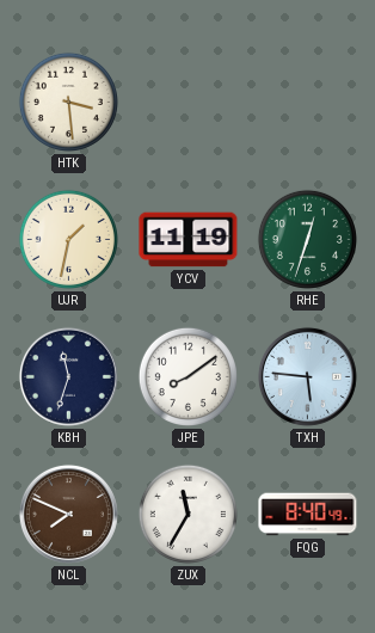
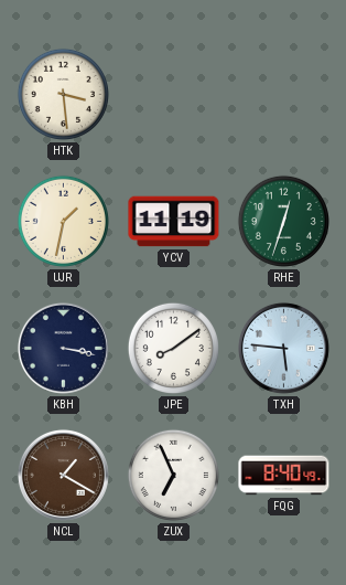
KBH: 11:33 -> 3:17
NCL: 7:49 -> 1:20
ZUX: 11:35 -> 6:56
